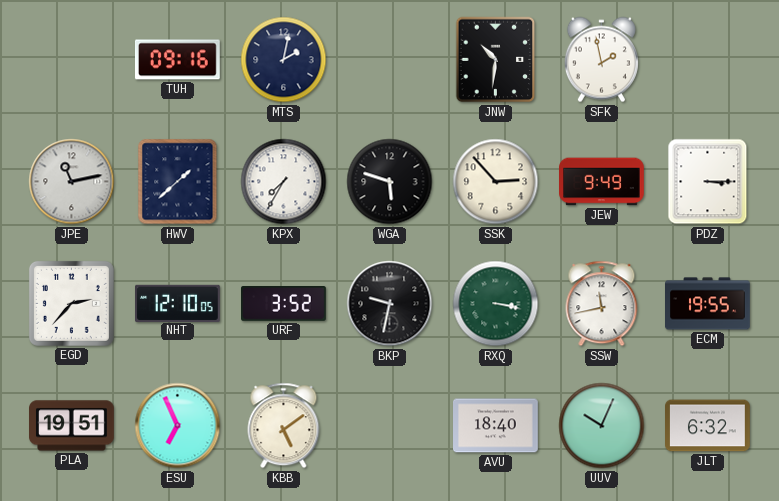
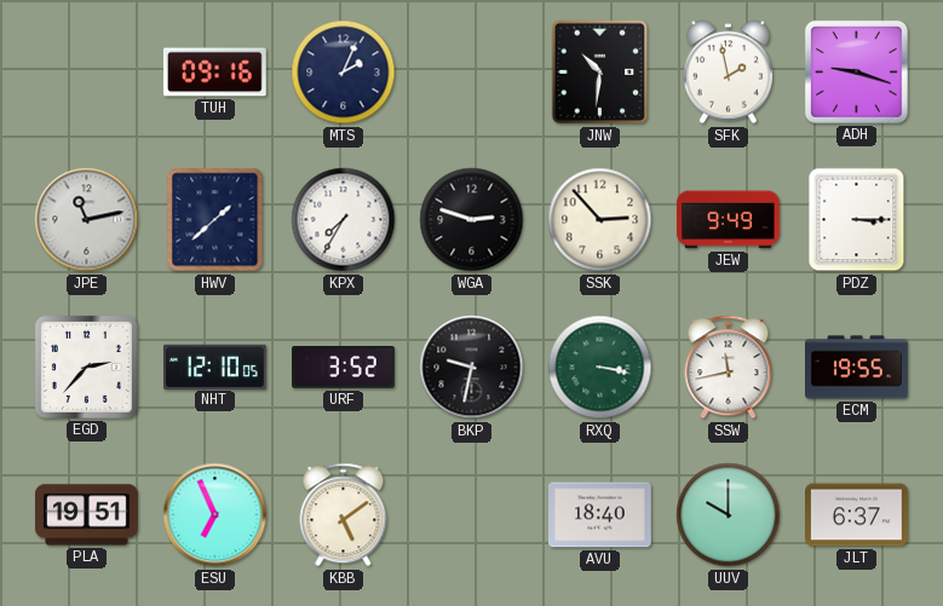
MTS: 2:02 -> 2:04
ADH: none -> 9:18
WGA: 5:48 -> 2:48
UUV: 10:04 -> 10:00
JLT: 6:32 -> 6:37
